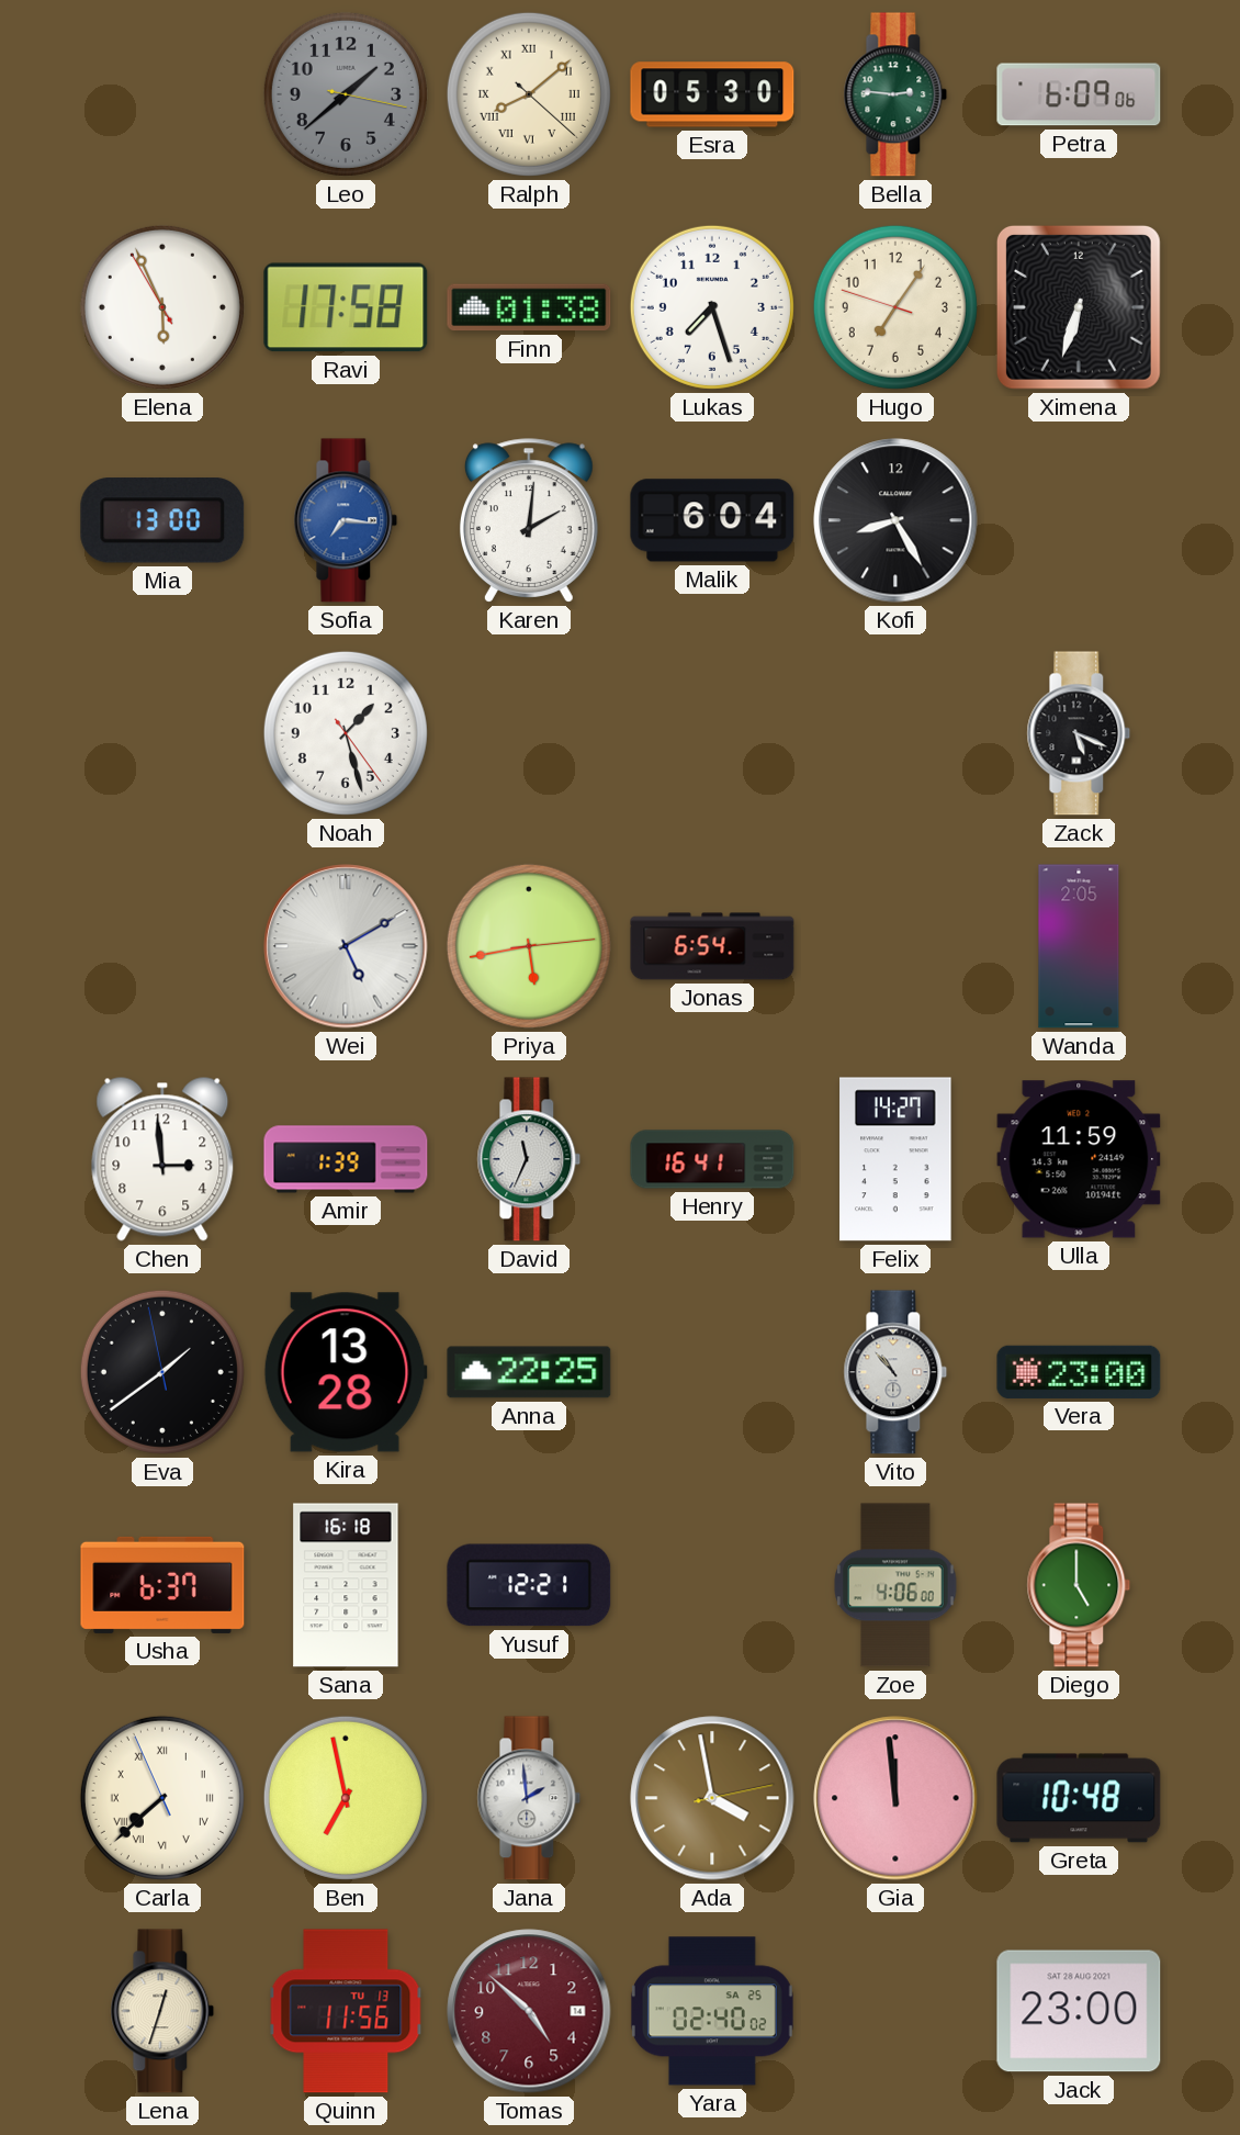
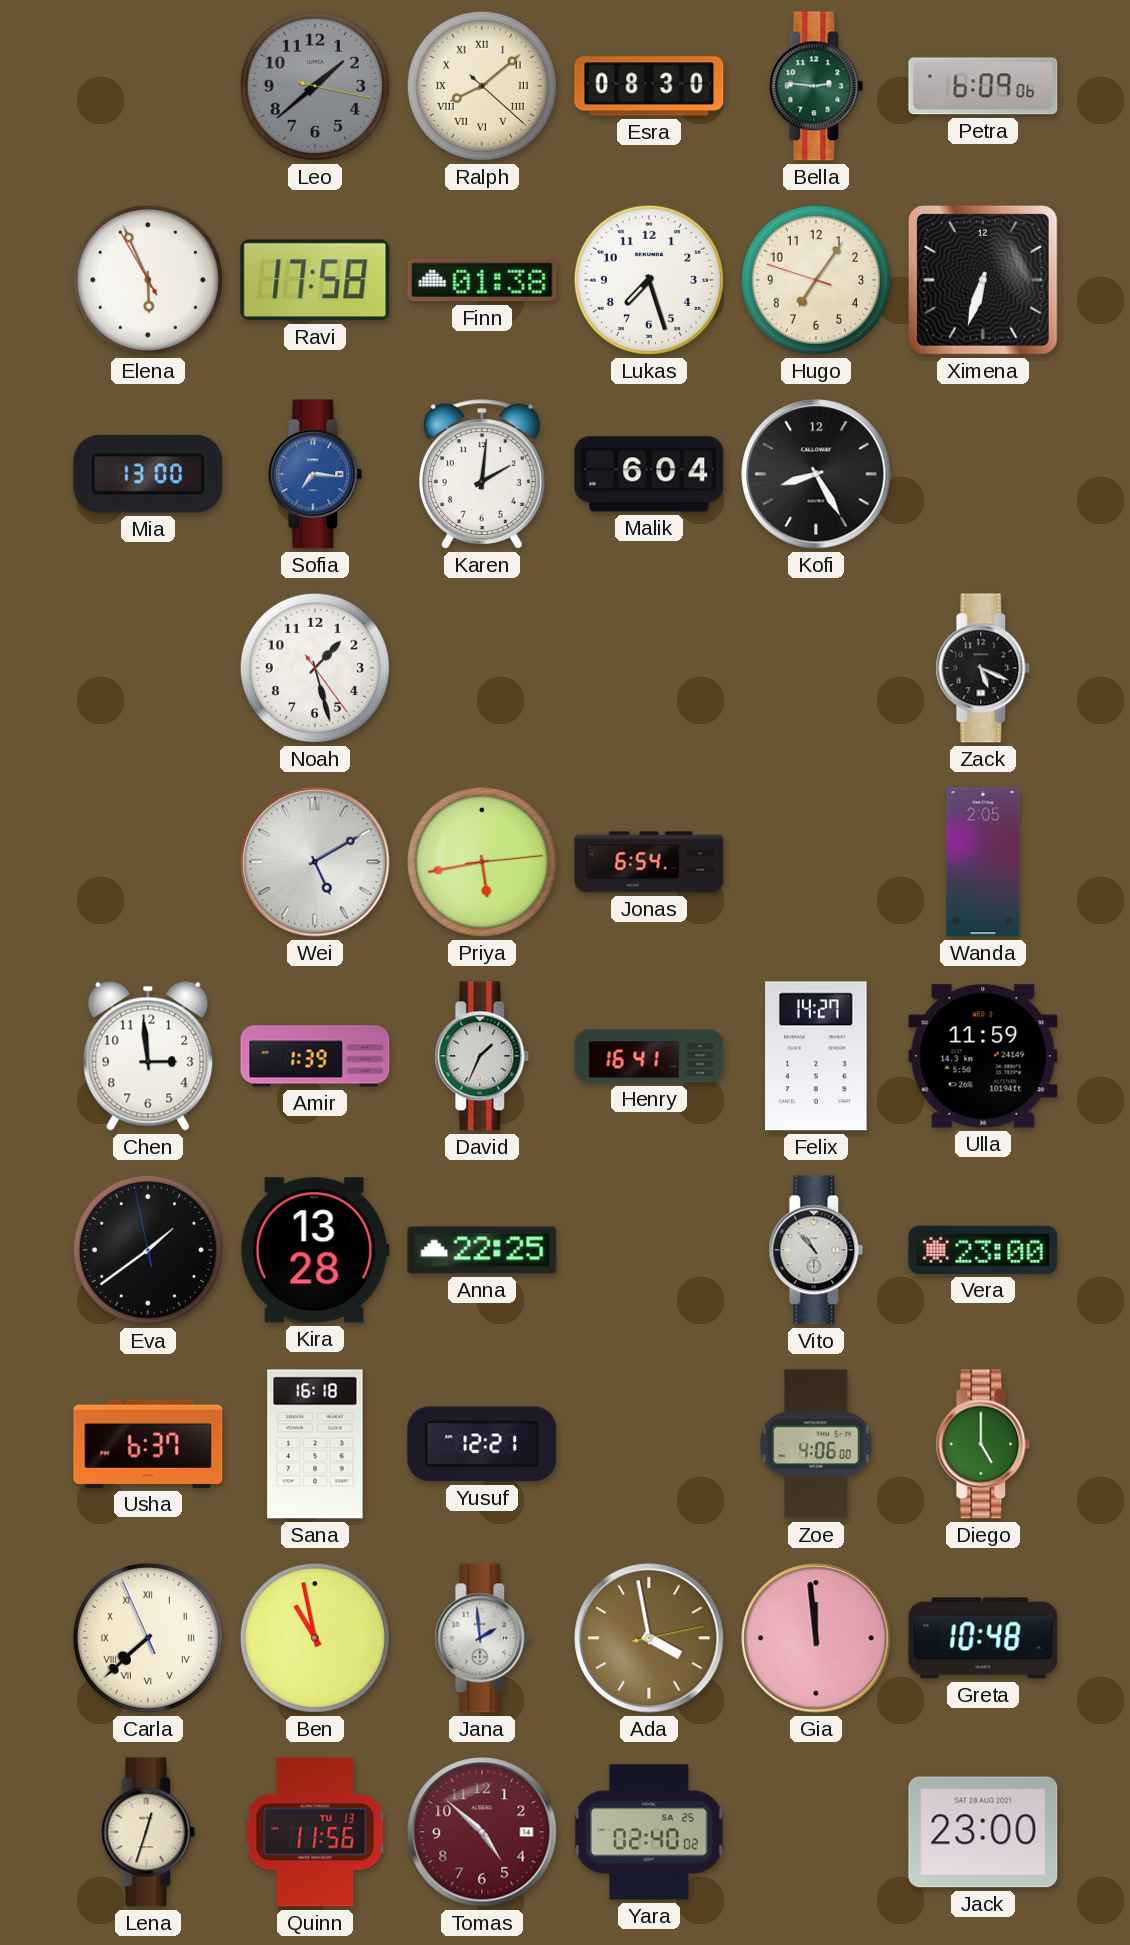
Esra: 05:30 -> 08:30
David: 11:34 -> 1:34
Ben: 6:58 -> 10:58
